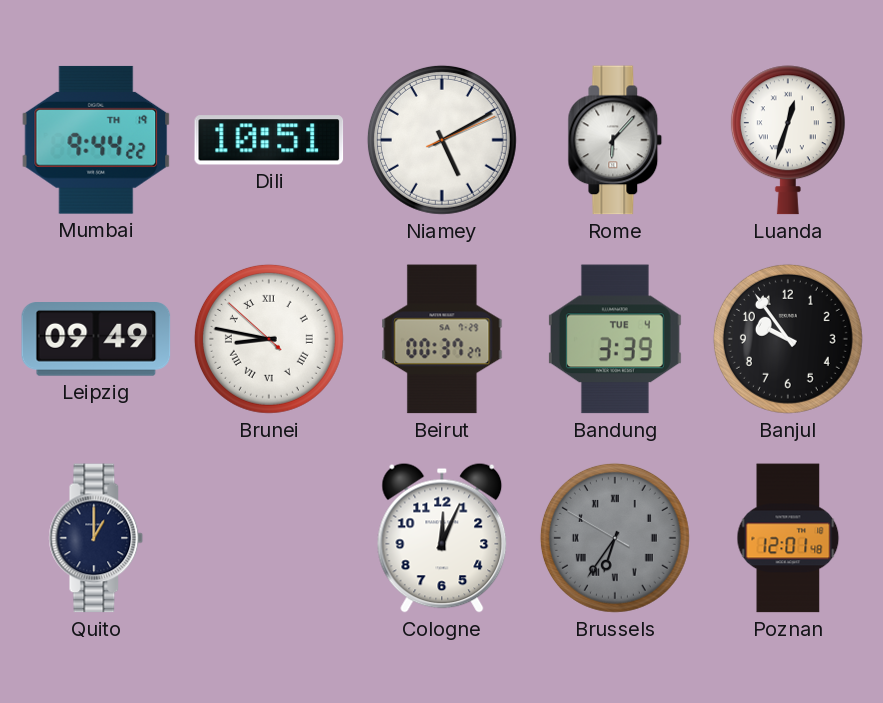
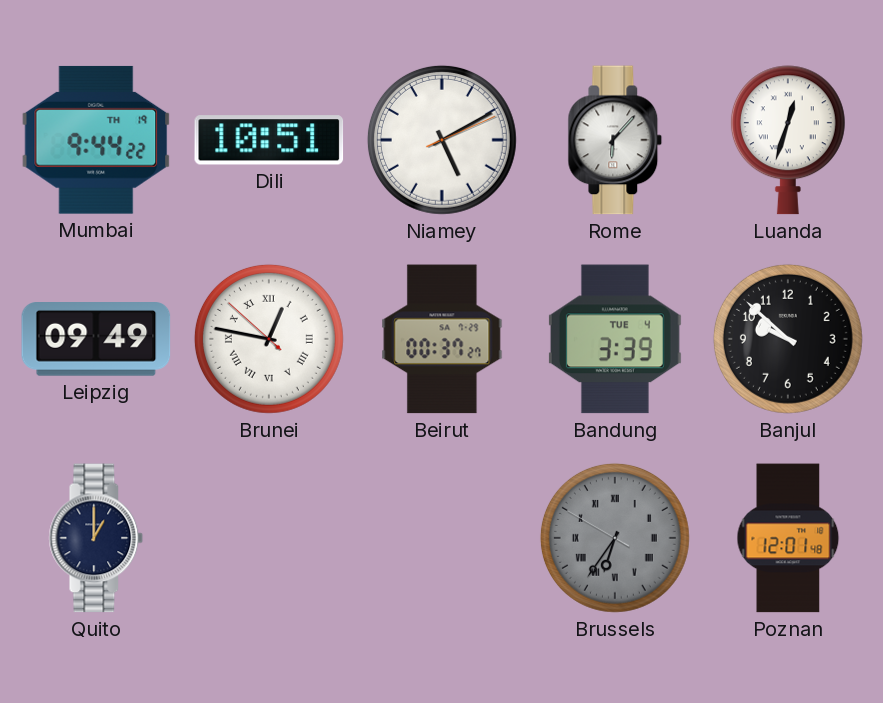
Brunei: 8:46 -> 12:46
Banjul: 9:54 -> 9:52
Cologne: 12:04 -> none
